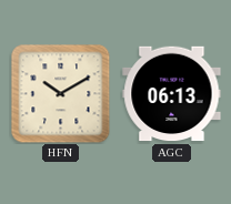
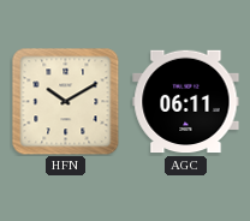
AGC: 06:13 -> 06:11
